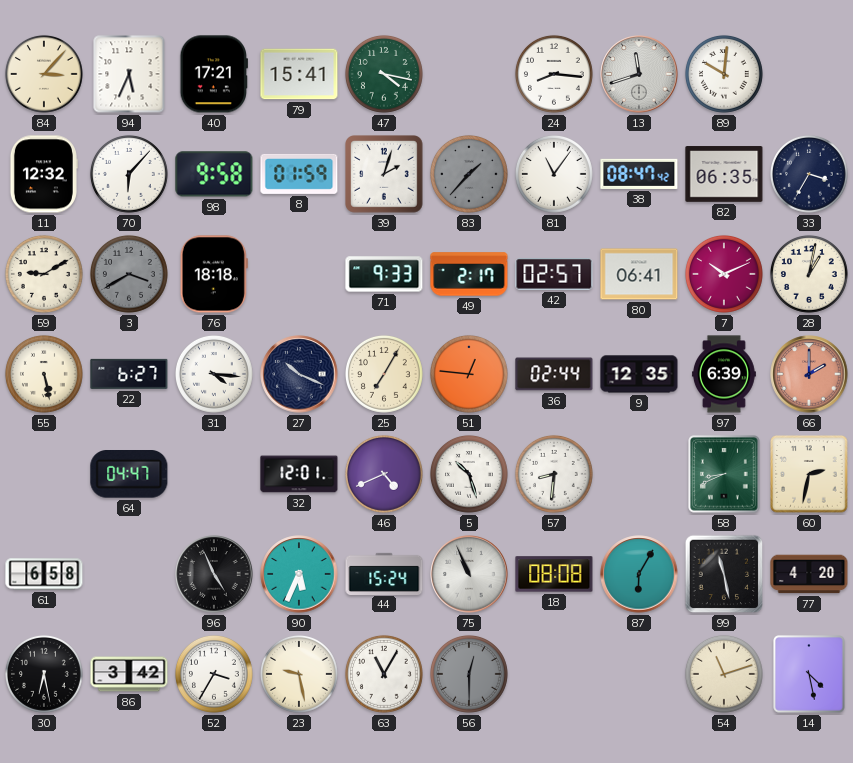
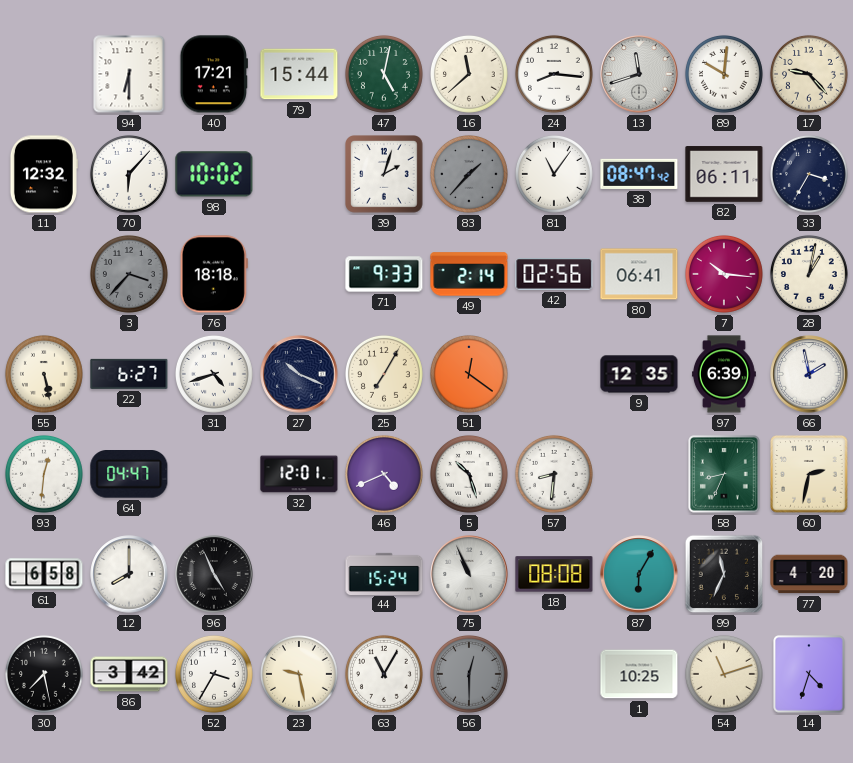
84: 3:07 -> none
94: 5:34 -> 6:30
79: 15:41 -> 15:44
47: 4:17 -> 5:02
16: none -> 11:38
17: none -> 9:23
98: 9:58 -> 10:02
8: 01:59 -> none
82: 06:35 -> 06:11
59: 9:10 -> none
3: 3:40 -> 3:37
49: 2:17 -> 2:14
42: 02:57 -> 02:56
7: 10:11 -> 10:16
31: 4:16 -> 4:42
51: 12:46 -> 12:21
36: 02:44 -> none
66: 2:00 -> 1:58
66 dial: salmon -> white
93: none -> 12:31
58: 8:41 -> 8:34
12: none -> 8:00
90: 5:34 -> none
99: 11:28 -> 11:34
30: 6:28 -> 7:28
1: none -> 10:25
14: 4:28 -> 4:33
